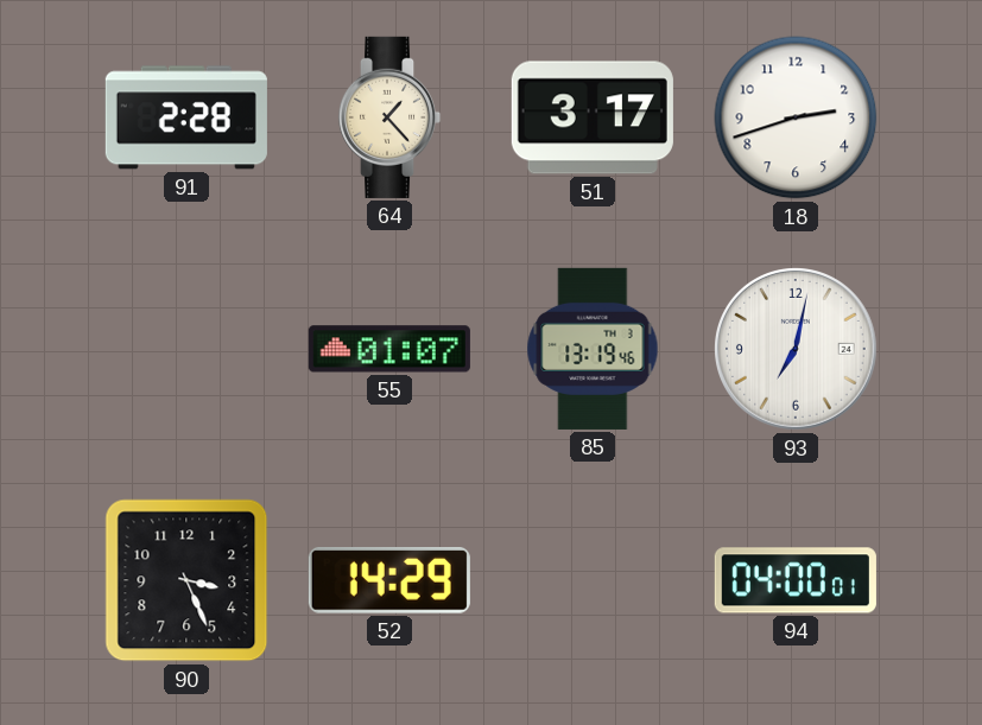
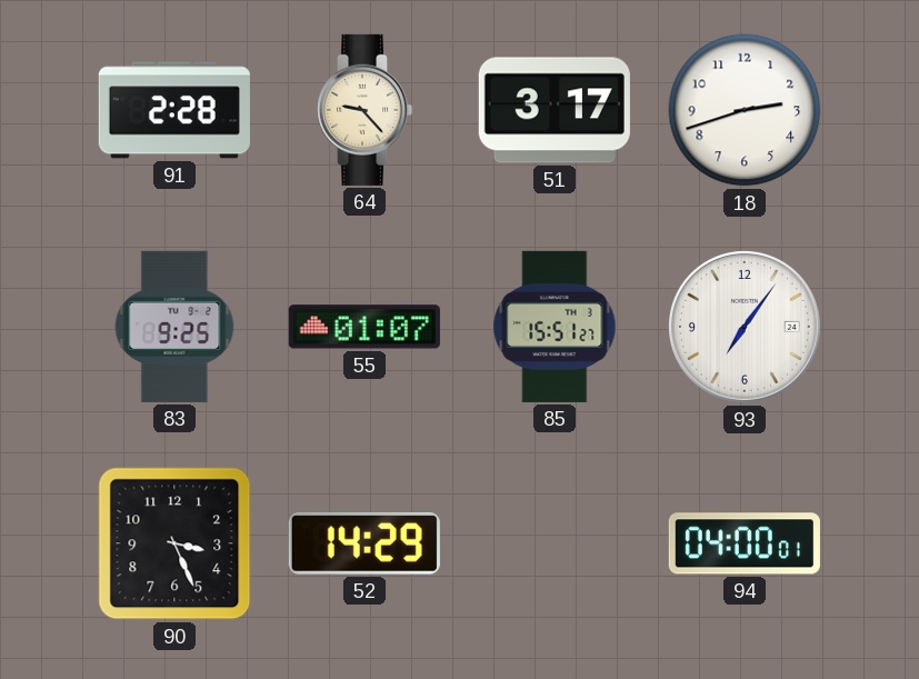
64: 1:23 -> 9:23
83: none -> 9:25
85: 13:19 -> 15:51
93: 7:02 -> 7:06
